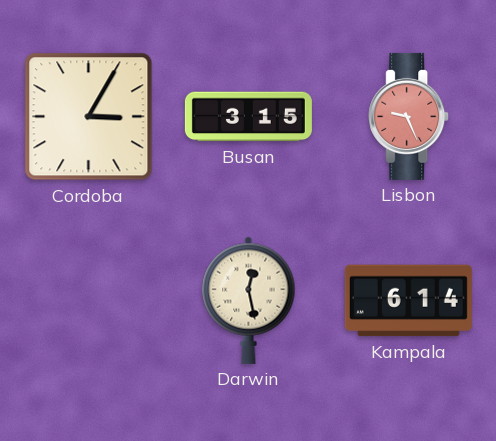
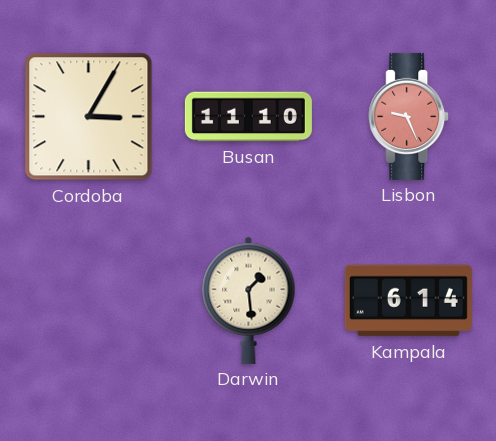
Busan: 3:15 -> 11:10
Darwin: 12:28 -> 1:29
